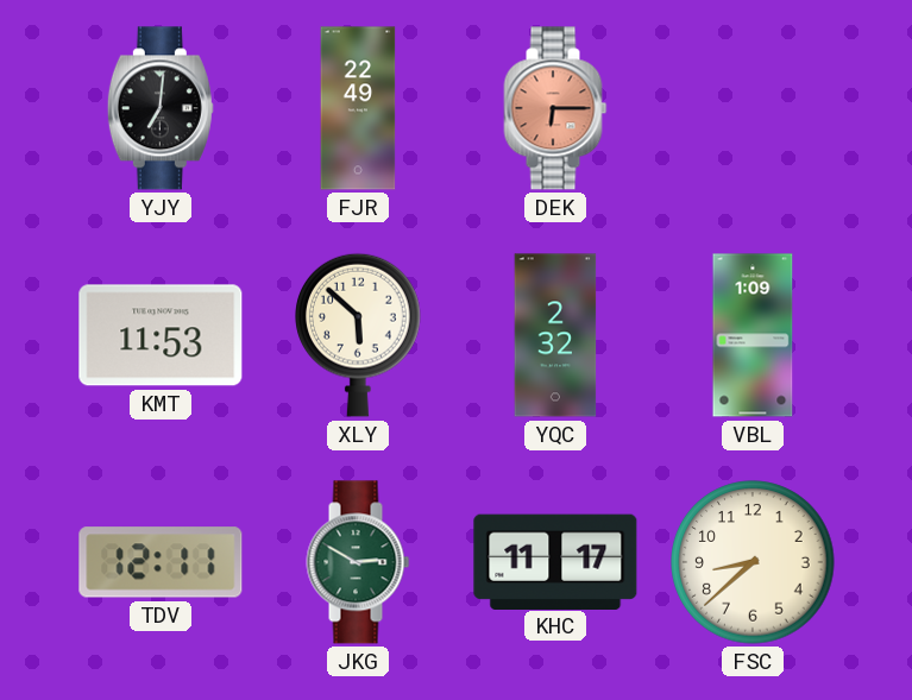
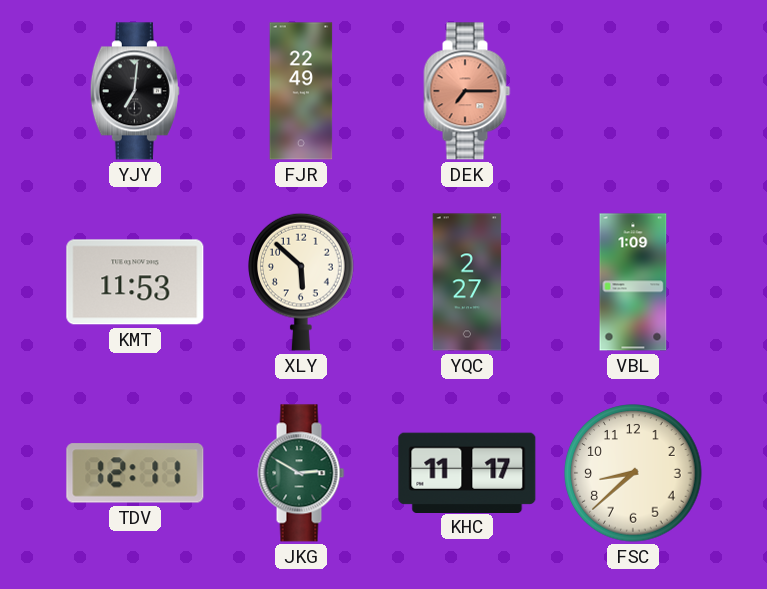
DEK: 6:15 -> 7:15
YQC: 2:32 -> 2:27
